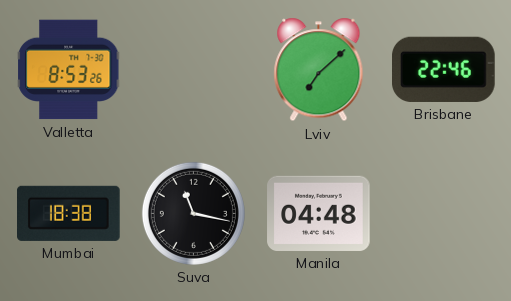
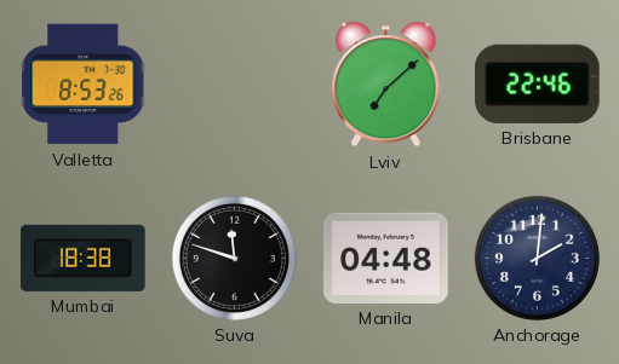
Suva: 11:17 -> 11:48
Anchorage: none -> 2:01
